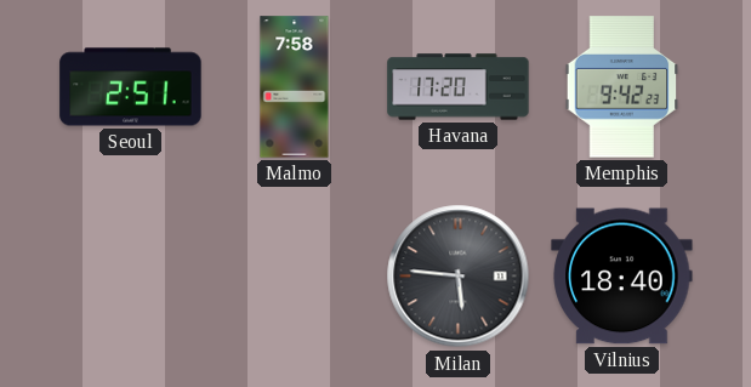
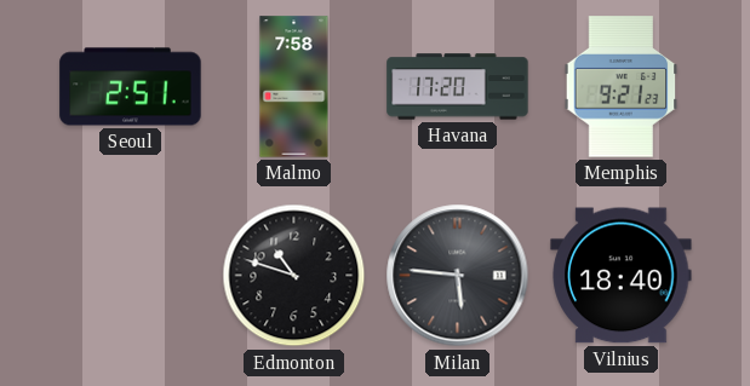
Memphis: 9:42 -> 9:21
Edmonton: none -> 10:48
